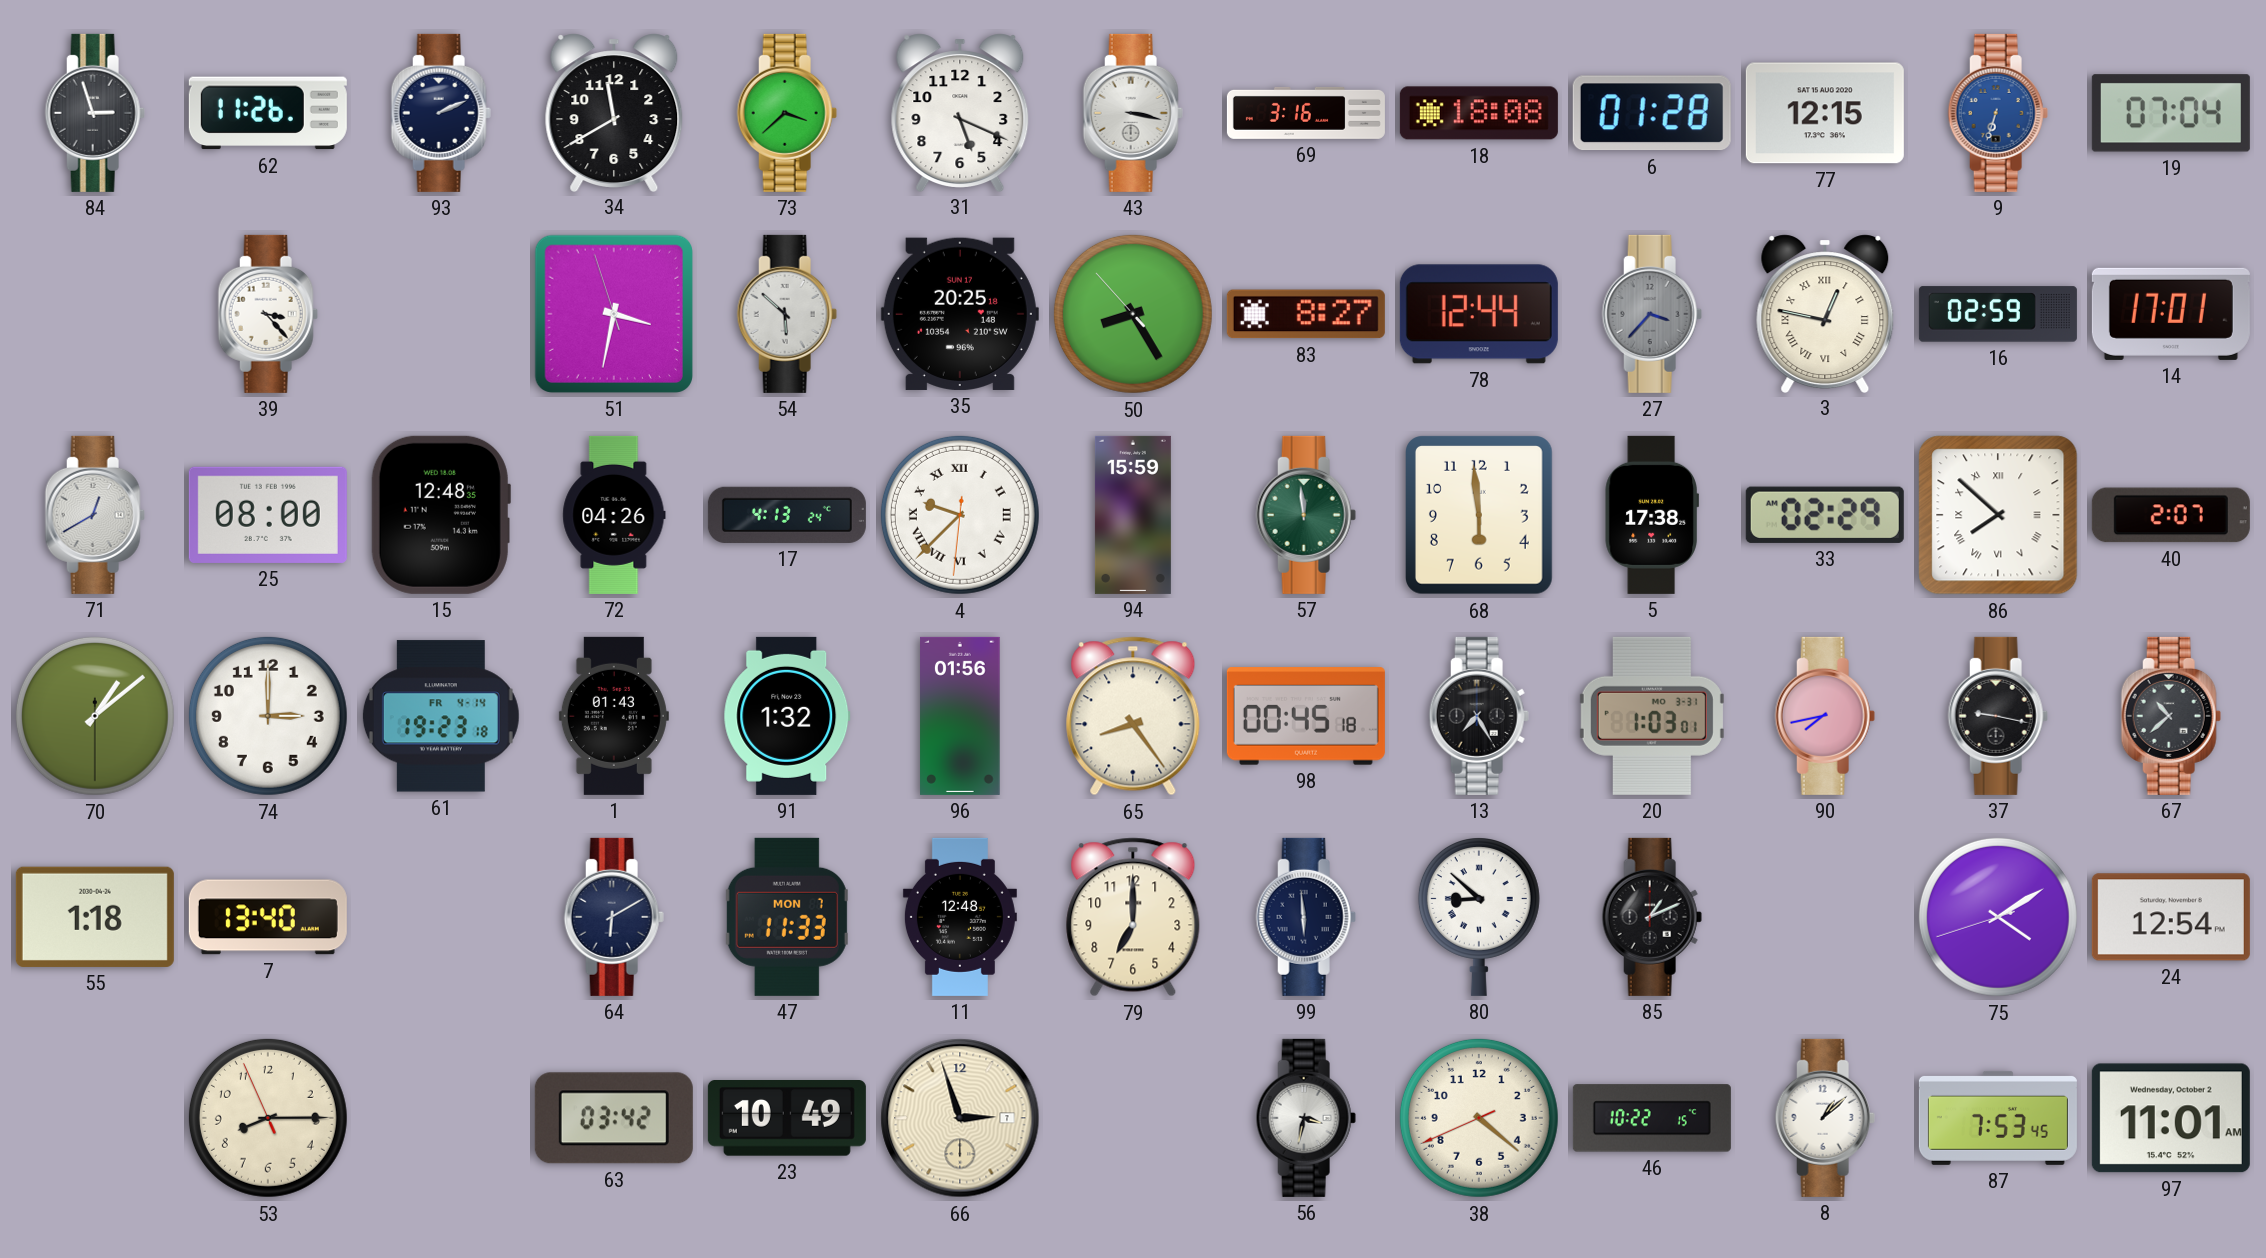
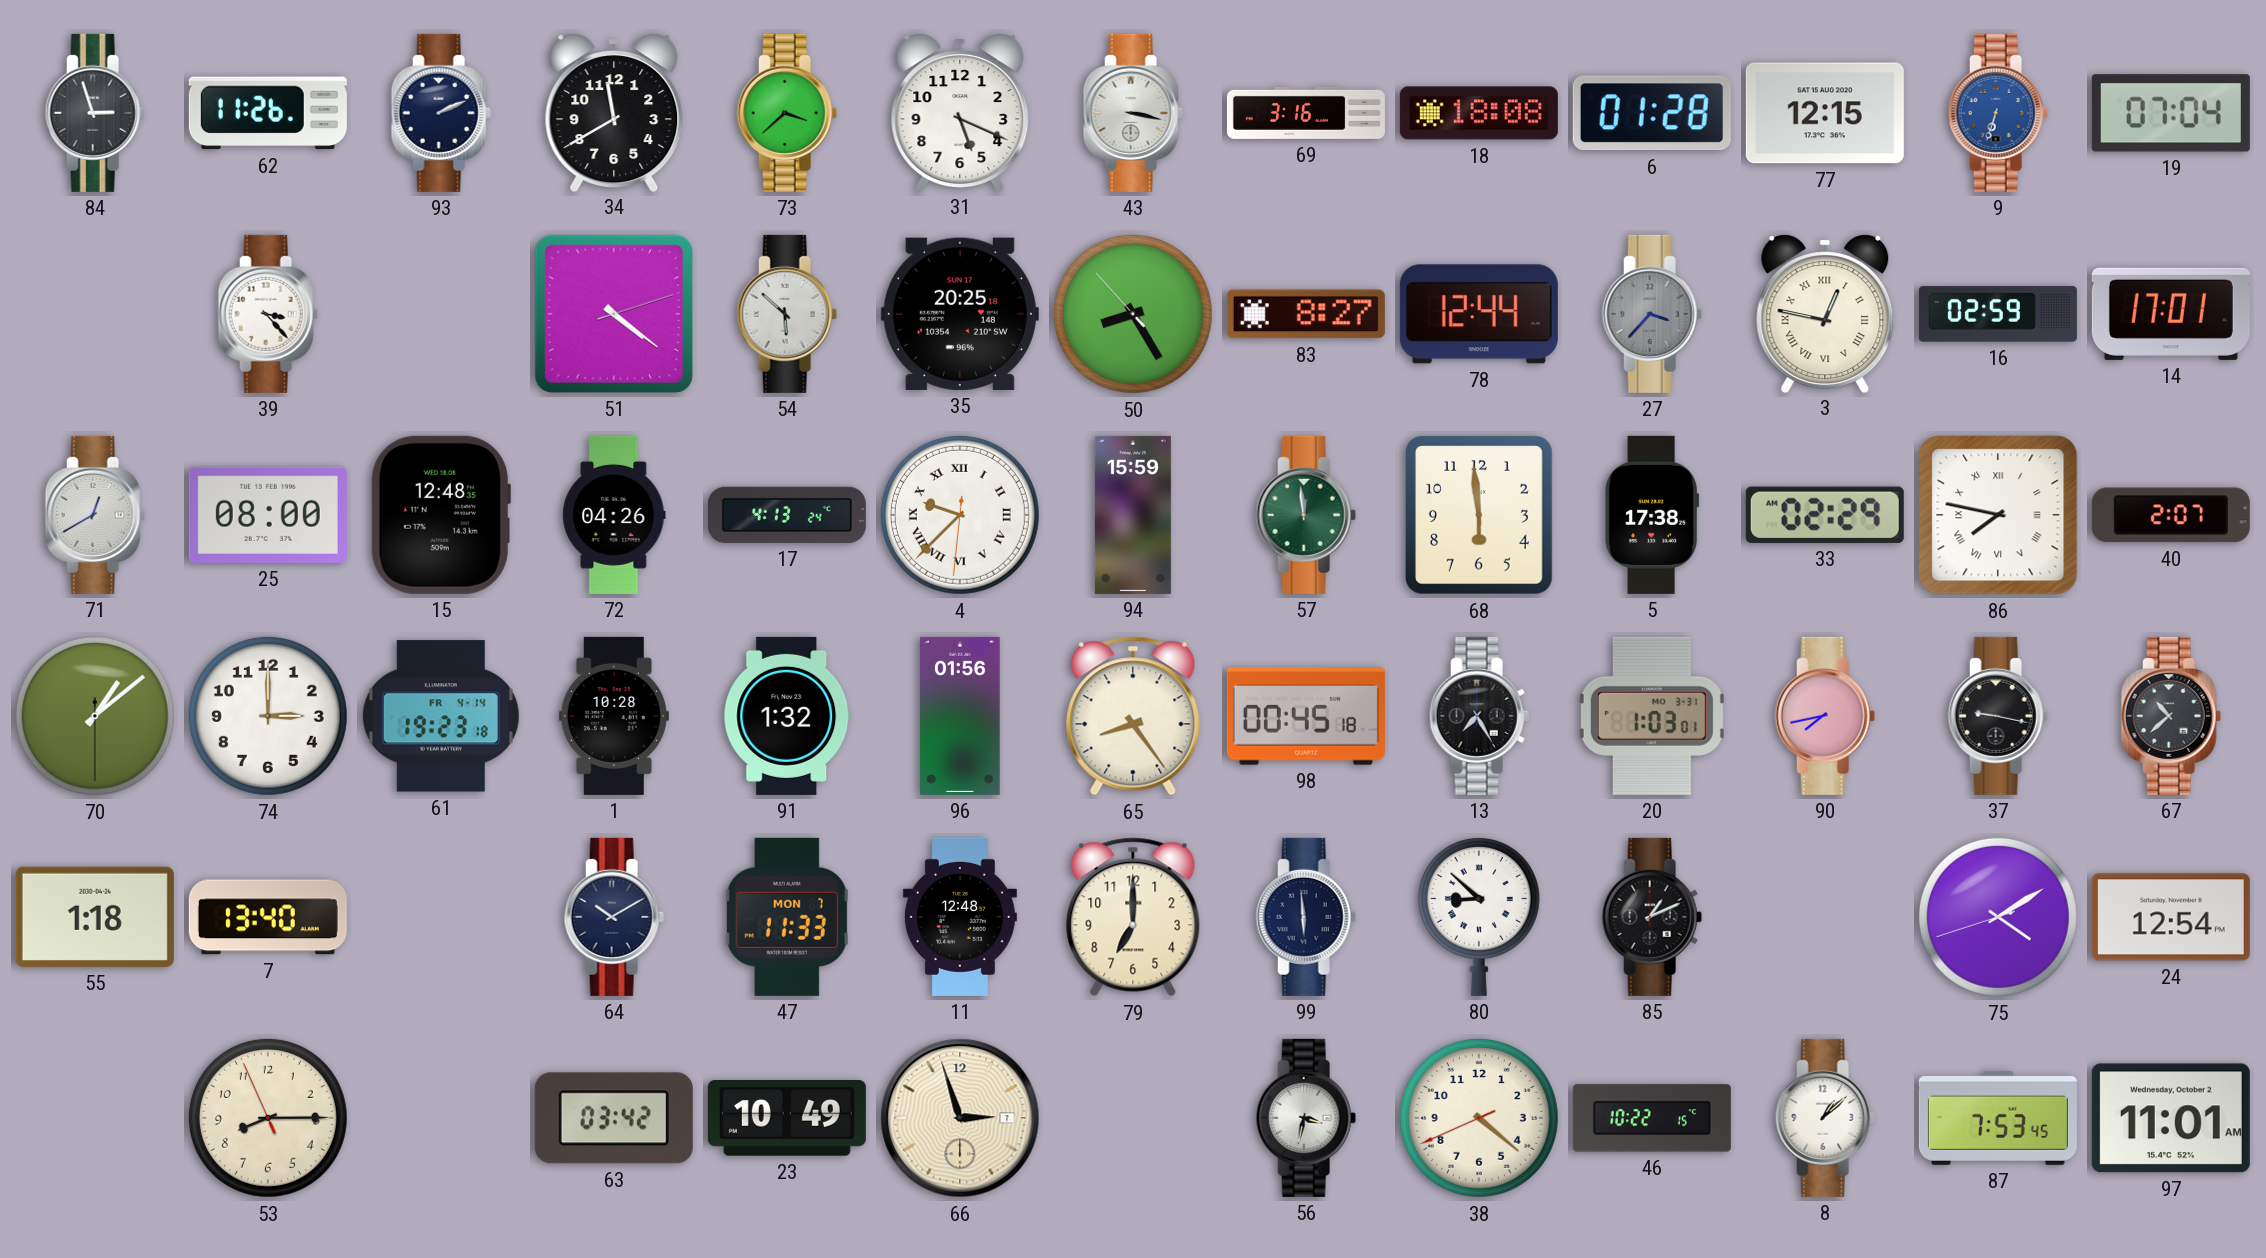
51: 3:31 -> 4:21
86: 7:52 -> 7:47
1: 01:43 -> 10:28
64: 6:10 -> 10:10
